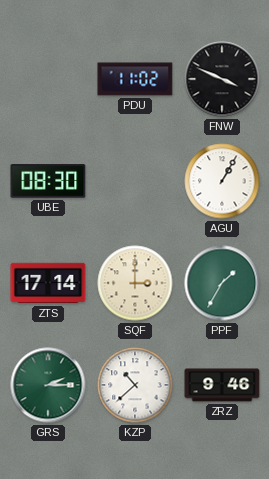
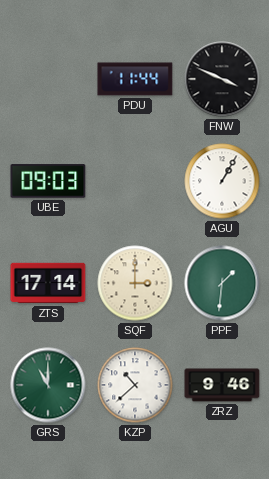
PDU: 11:02 -> 11:44
UBE: 08:30 -> 09:03
PPF: 1:35 -> 1:31
GRS: 2:15 -> 11:00
